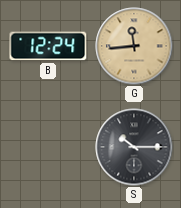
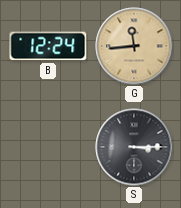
S: 10:15 -> 3:15
